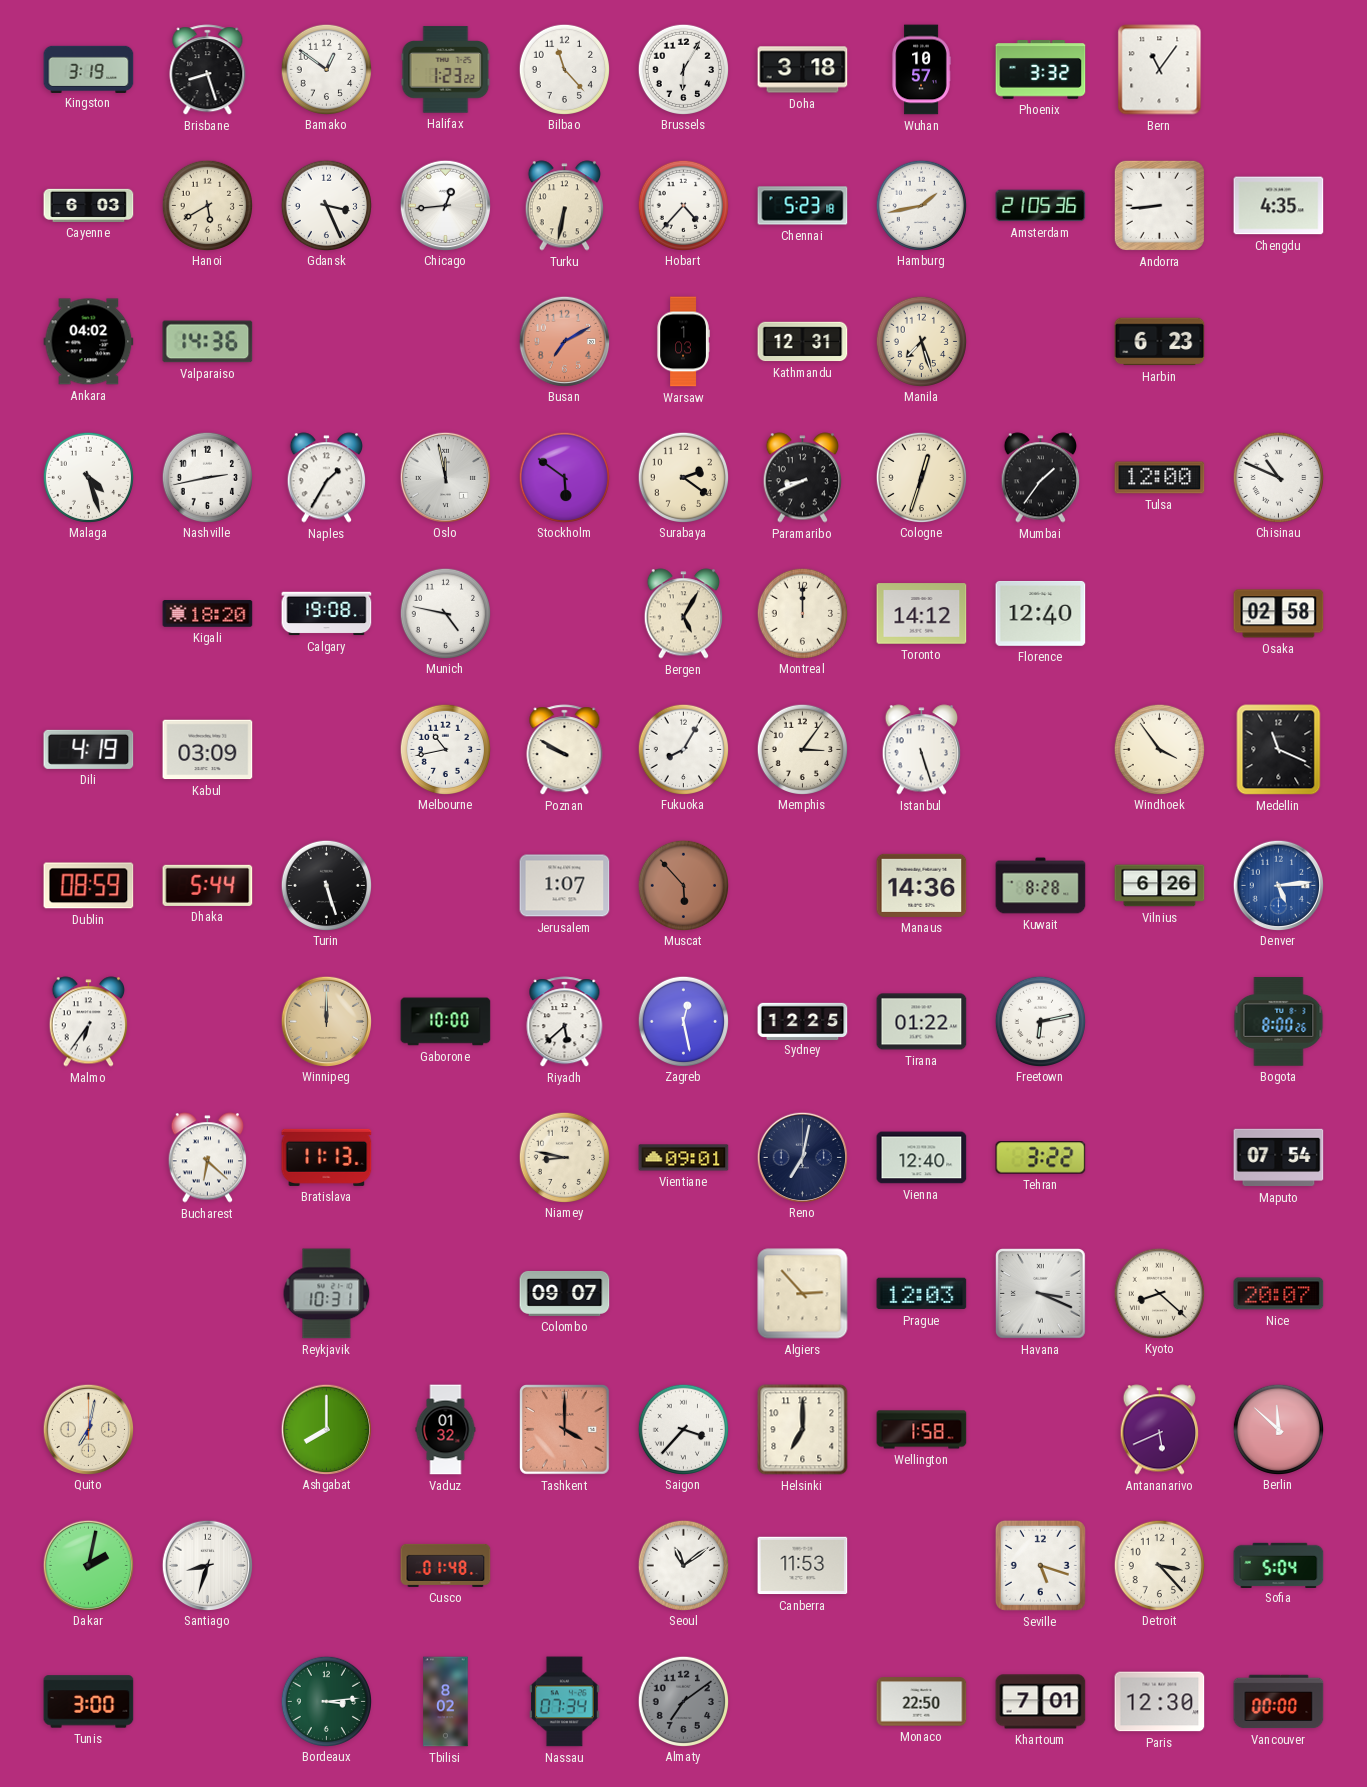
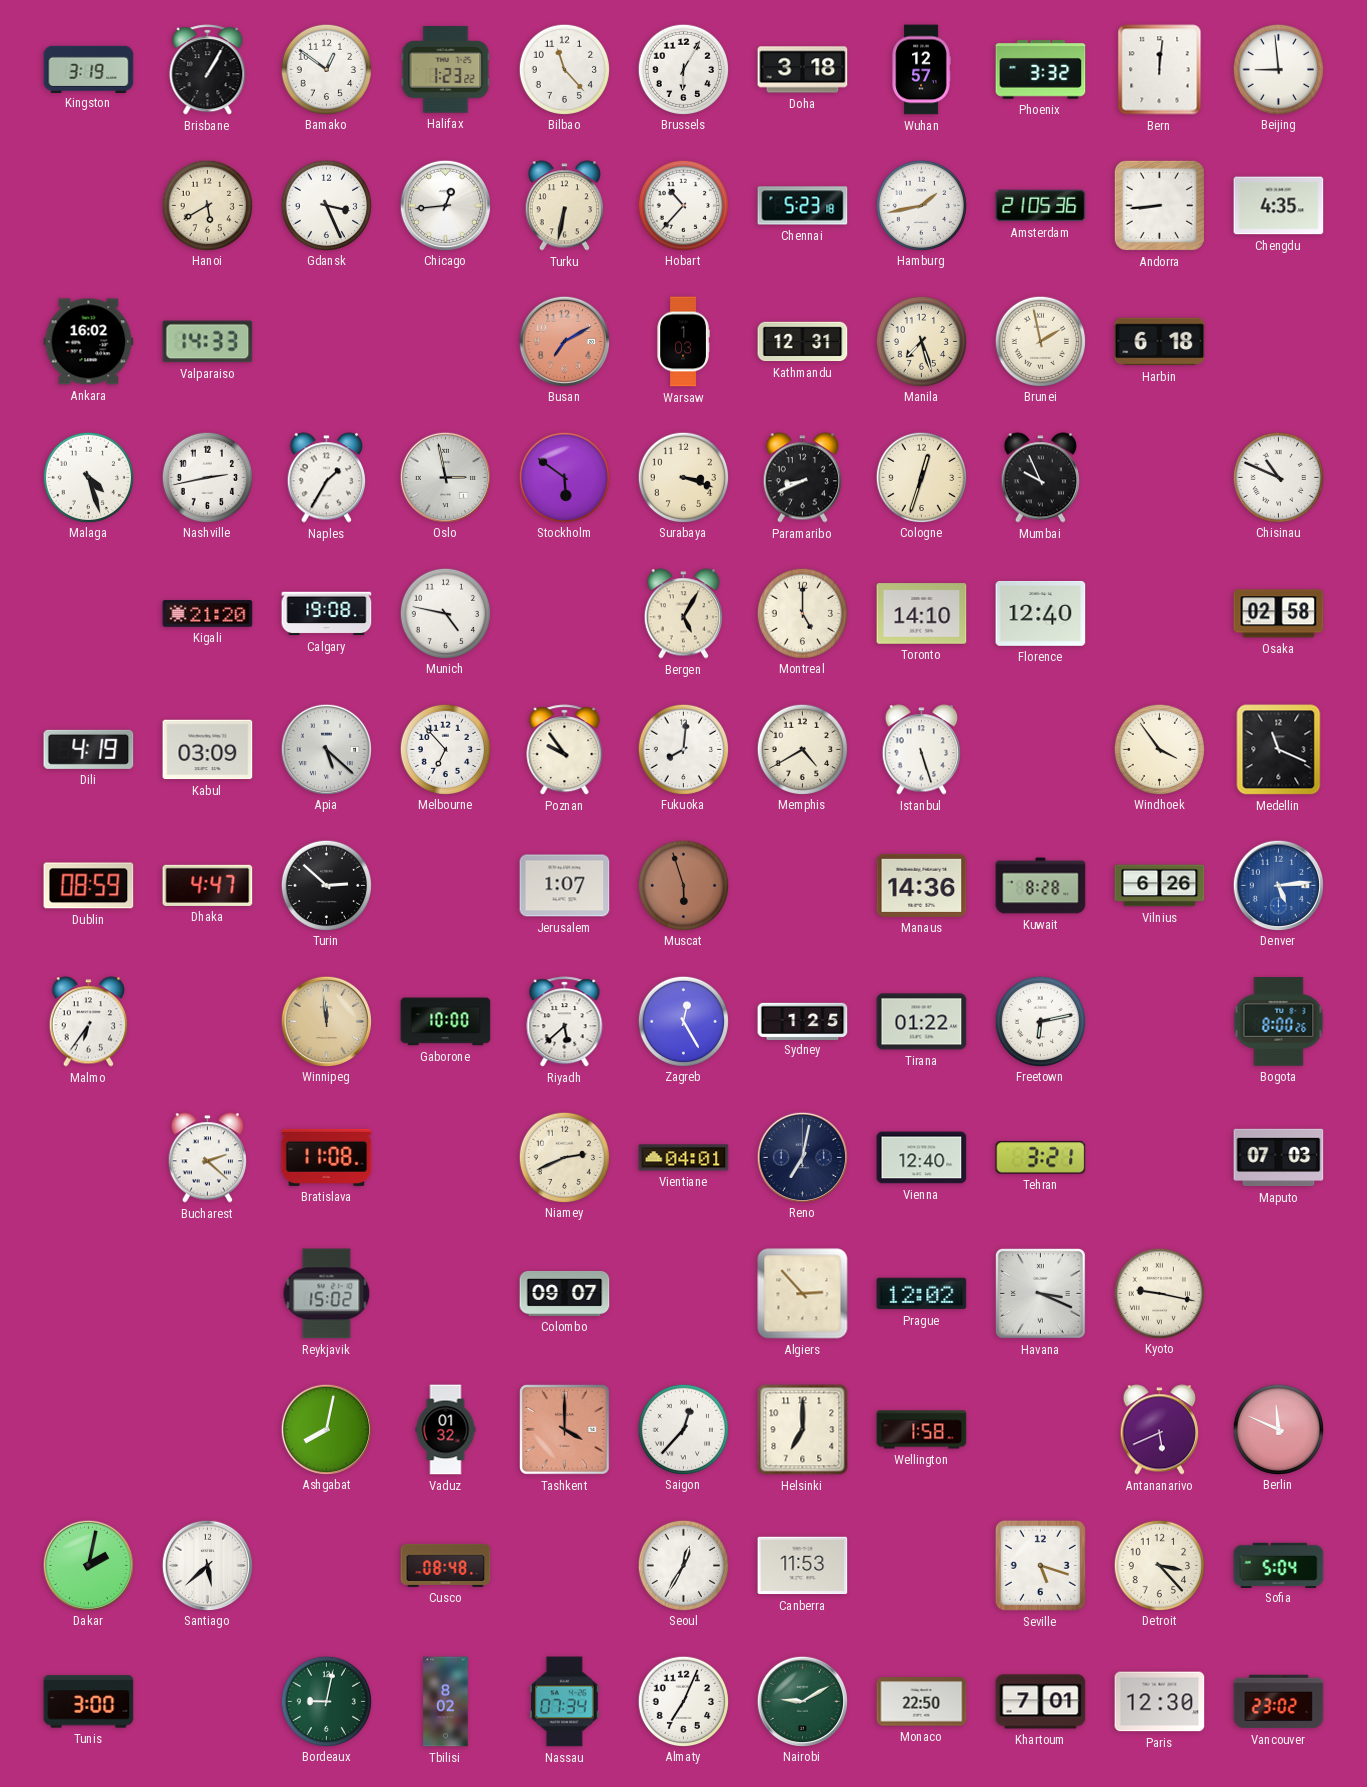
Brisbane: 8:27 -> 1:05
Wuhan: 10:57 -> 12:57
Bern: 11:06 -> 12:01
Beijing: none -> 8:59
Cayenne: 6:03 -> none
Hobart: 4:37 -> 10:37
Ankara: 04:02 -> 16:02
Valparaiso: 14:36 -> 14:33
Brunei: none -> 1:58
Harbin: 6:23 -> 6:18
Oslo: 11:58 -> 2:58
Surabaya: 2:21 -> 3:18
Mumbai: 1:36 -> 9:56
Tulsa: 12:00 -> none
Kigali: 18:20 -> 21:20
Montreal: 12:00 -> 5:00
Toronto: 14:12 -> 14:10
Apia: none -> 5:22
Melbourne: 10:43 -> 6:53
Poznan: 9:50 -> 9:54
Fukuoka: 8:05 -> 8:01
Memphis: 3:06 -> 4:40
Dhaka: 5:44 -> 4:47
Turin: 5:27 -> 2:52
Muscat: 5:53 -> 5:57
Winnipeg: 12:00 -> 11:59
Zagreb: 12:28 -> 12:25
Sydney: 12:25 -> 1:25
Bucharest: 6:22 -> 2:22
Bratislava: 11:13 -> 11:08
Niamey: 8:47 -> 2:41
Vientiane: 09:01 -> 04:01
Tehran: 3:22 -> 3:21
Maputo: 07:54 -> 07:03
Reykjavik: 10:31 -> 15:02
Prague: 12:03 -> 12:02
Kyoto: 8:22 -> 9:17
Nice: 20:07 -> none
Quito: 7:02 -> none
Ashgabat: 8:00 -> 8:02
Saigon: 3:37 -> 12:37
Berlin: 11:52 -> 11:49
Santiago: 8:33 -> 5:38
Cusco: 01:48 -> 08:48
Seoul: 11:09 -> 12:35
Bordeaux: 3:14 -> 9:02
Almaty: 7:09 -> 7:04
Almaty dial: grey -> white
Nairobi: none -> 9:10
Vancouver: 00:00 -> 23:02
